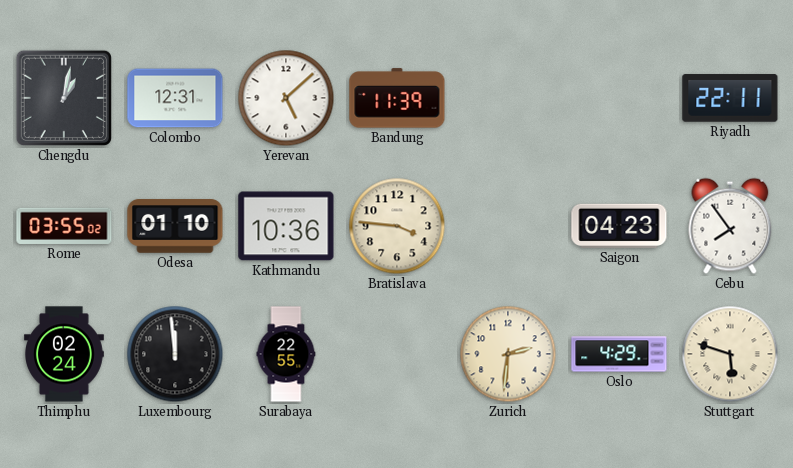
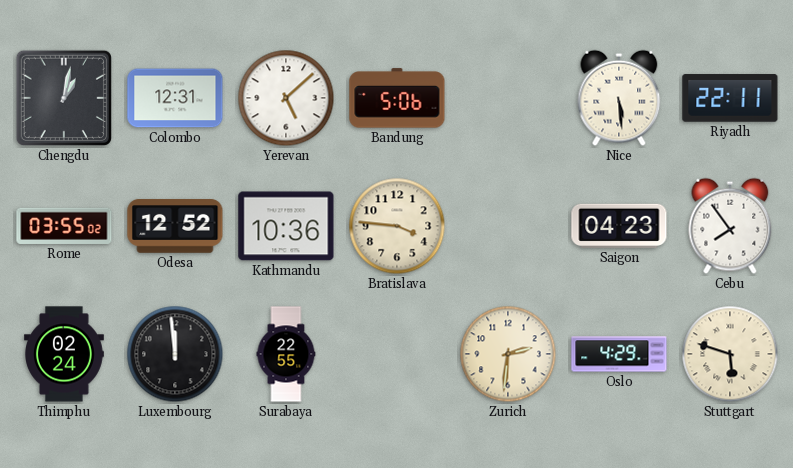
Bandung: 11:39 -> 5:06
Nice: none -> 5:29
Odesa: 01:10 -> 12:52
